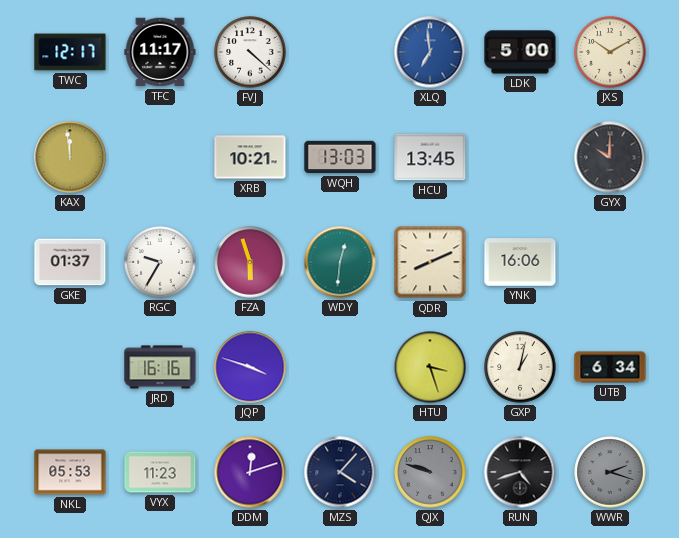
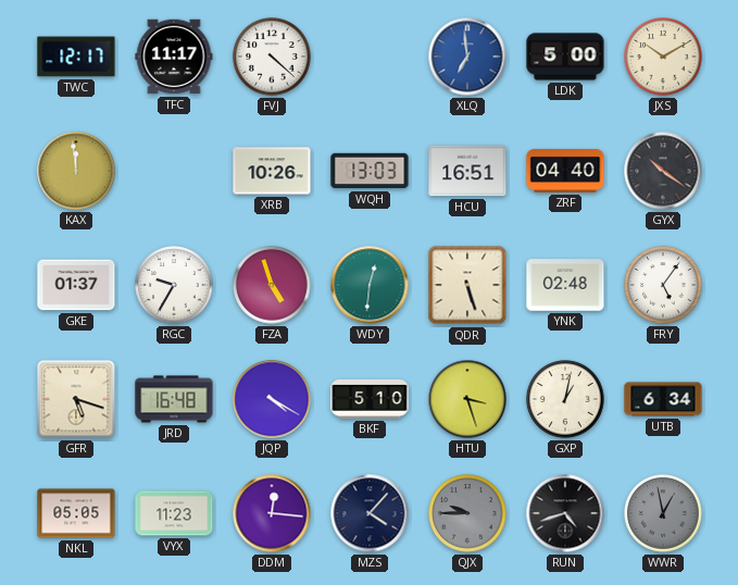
XRB: 10:21 -> 10:26
HCU: 13:45 -> 16:51
ZRF: none -> 04:40
GYX: 10:00 -> 10:21
FZA: 5:57 -> 4:57
QDR: 8:11 -> 5:27
YNK: 16:06 -> 02:48
FRY: none -> 5:06
GFR: none -> 5:18
JRD: 16:16 -> 16:48
JQP: 3:48 -> 4:20
BKF: none -> 5:10
NKL: 05:53 -> 05:05
DDM: 12:12 -> 12:16
QJX: 9:48 -> 9:45
WWR: 2:18 -> 12:58
